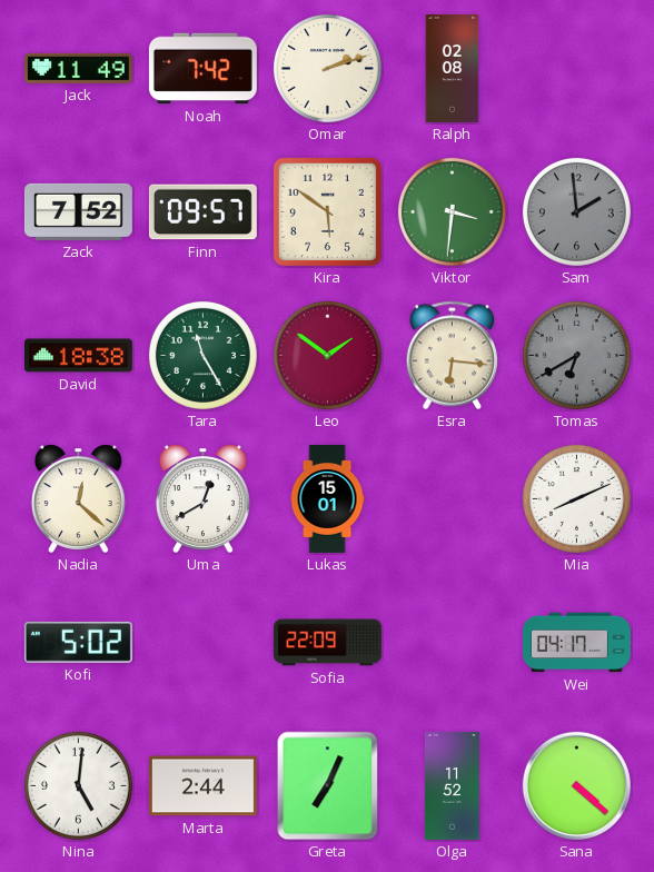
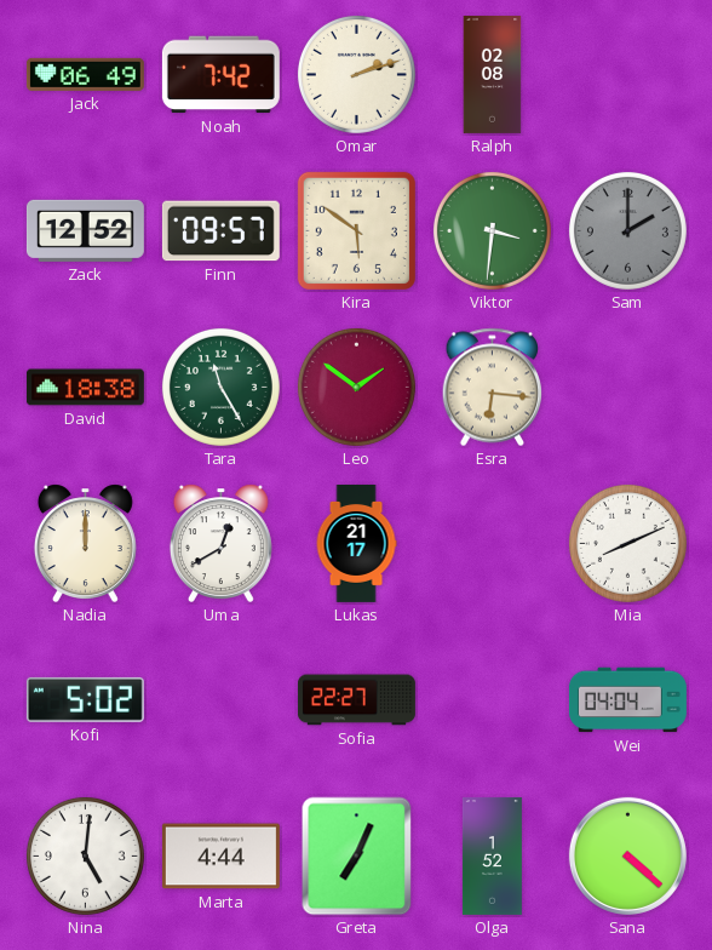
Jack: 11:49 -> 06:49
Zack: 7:52 -> 12:52
Sam: 1:59 -> 2:00
Tomas: 6:40 -> none
Nadia: 12:22 -> 12:00
Lukas: 15:01 -> 21:17
Sofia: 22:09 -> 22:27
Wei: 04:17 -> 04:04
Marta: 2:44 -> 4:44
Olga: 11:52 -> 1:52
